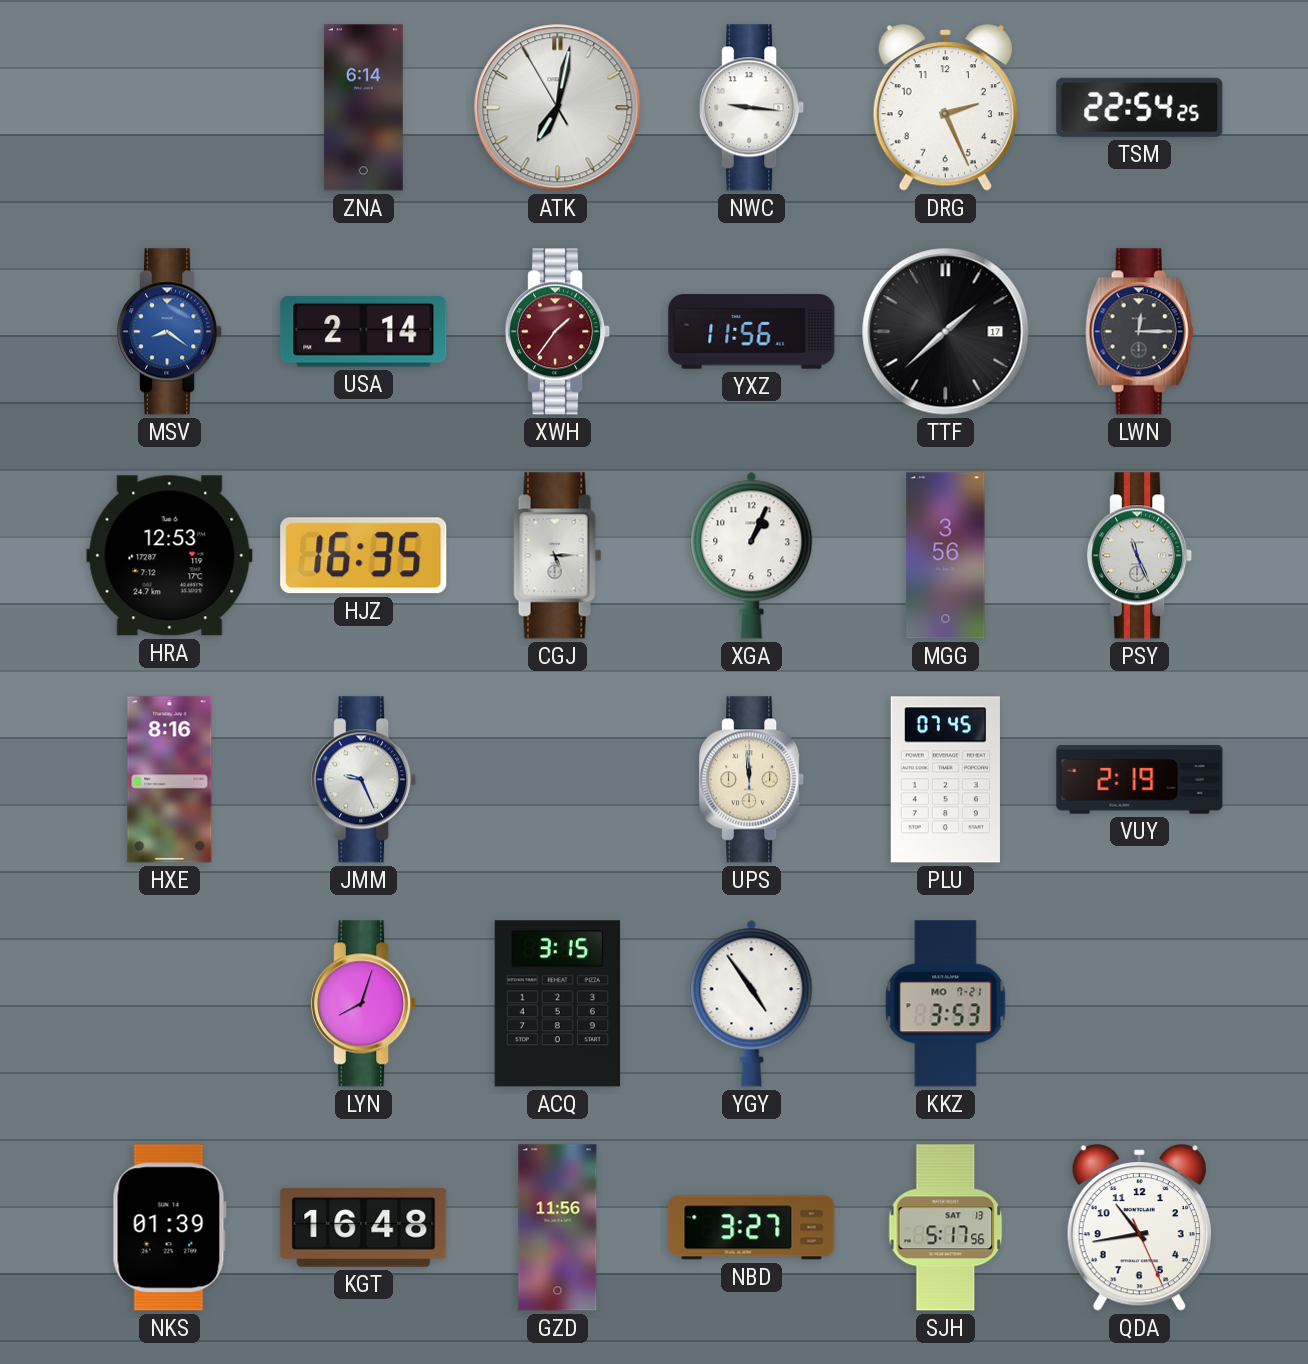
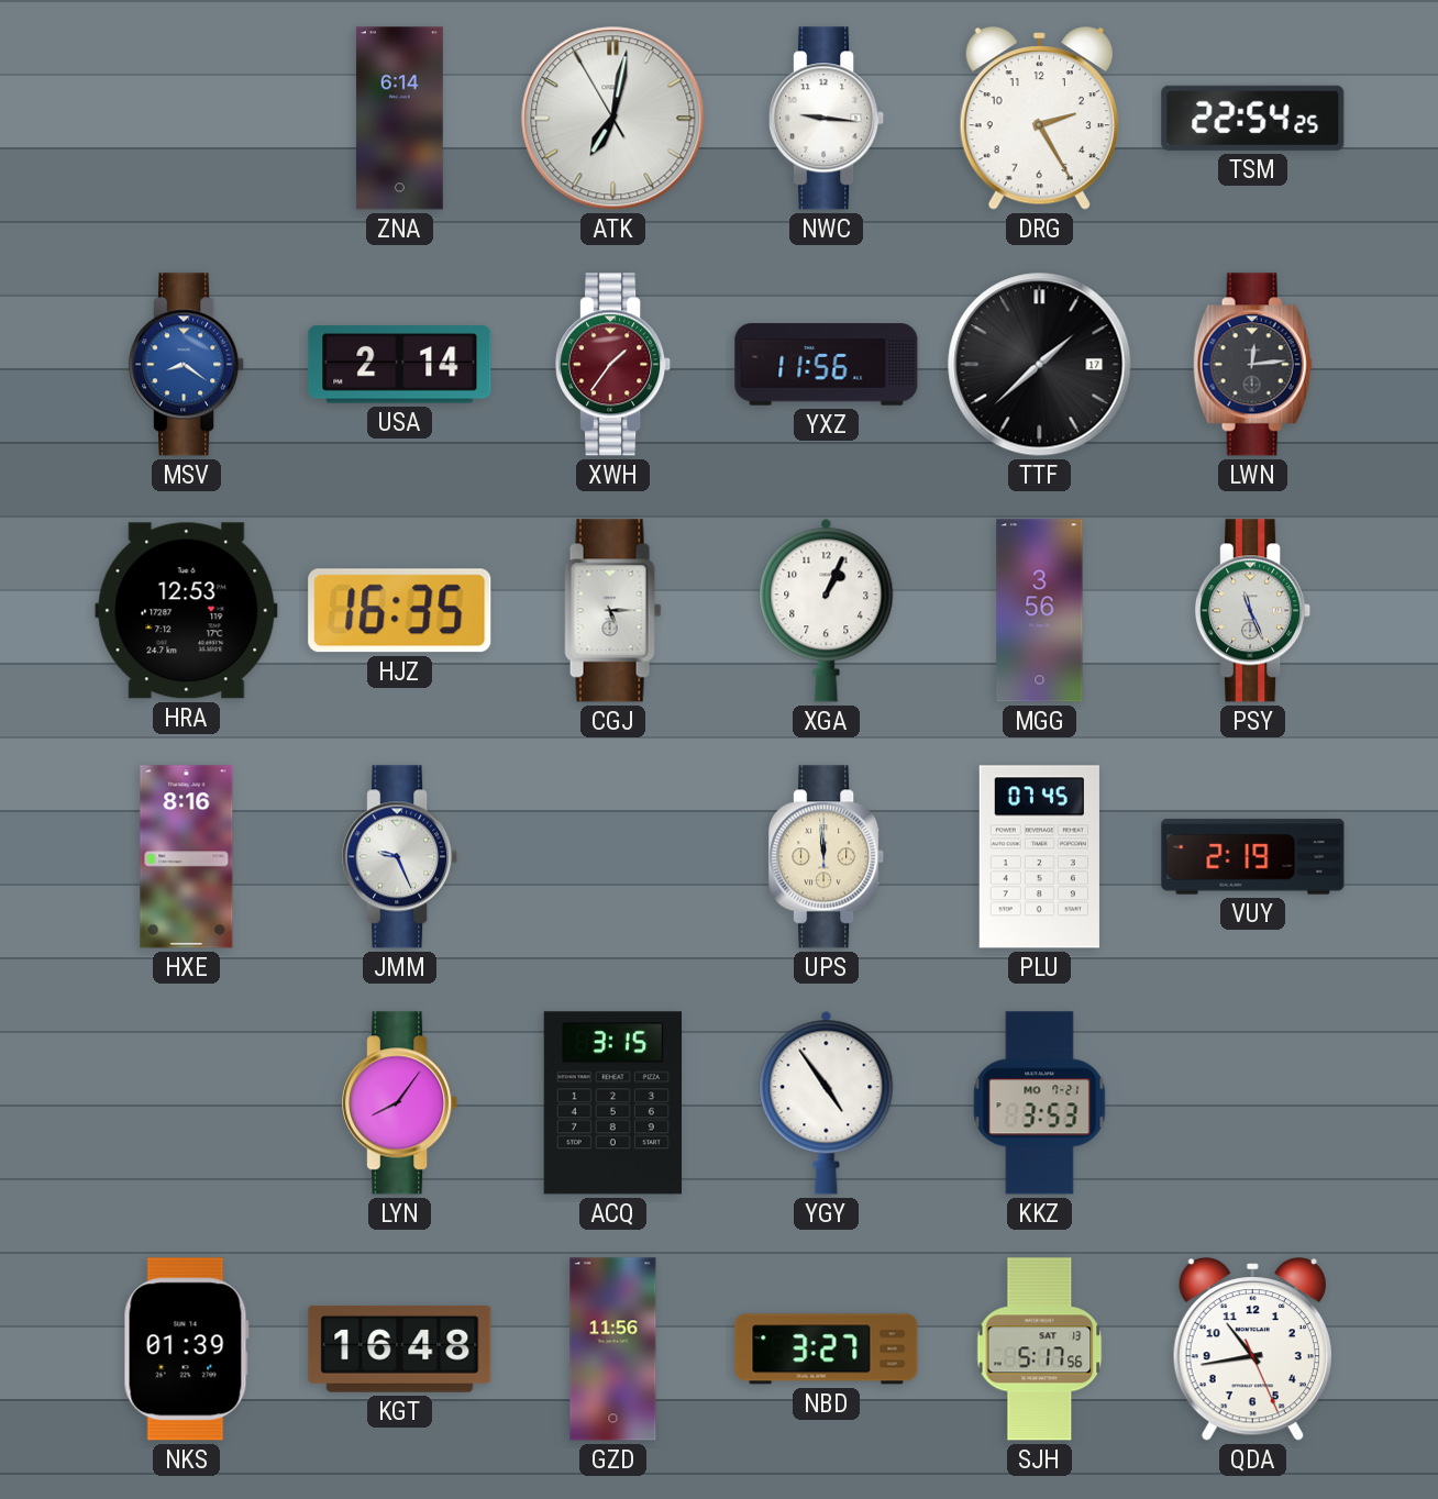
DRG: 2:26 -> 2:25
LWN: 12:15 -> 12:14
LYN: 8:03 -> 8:06
